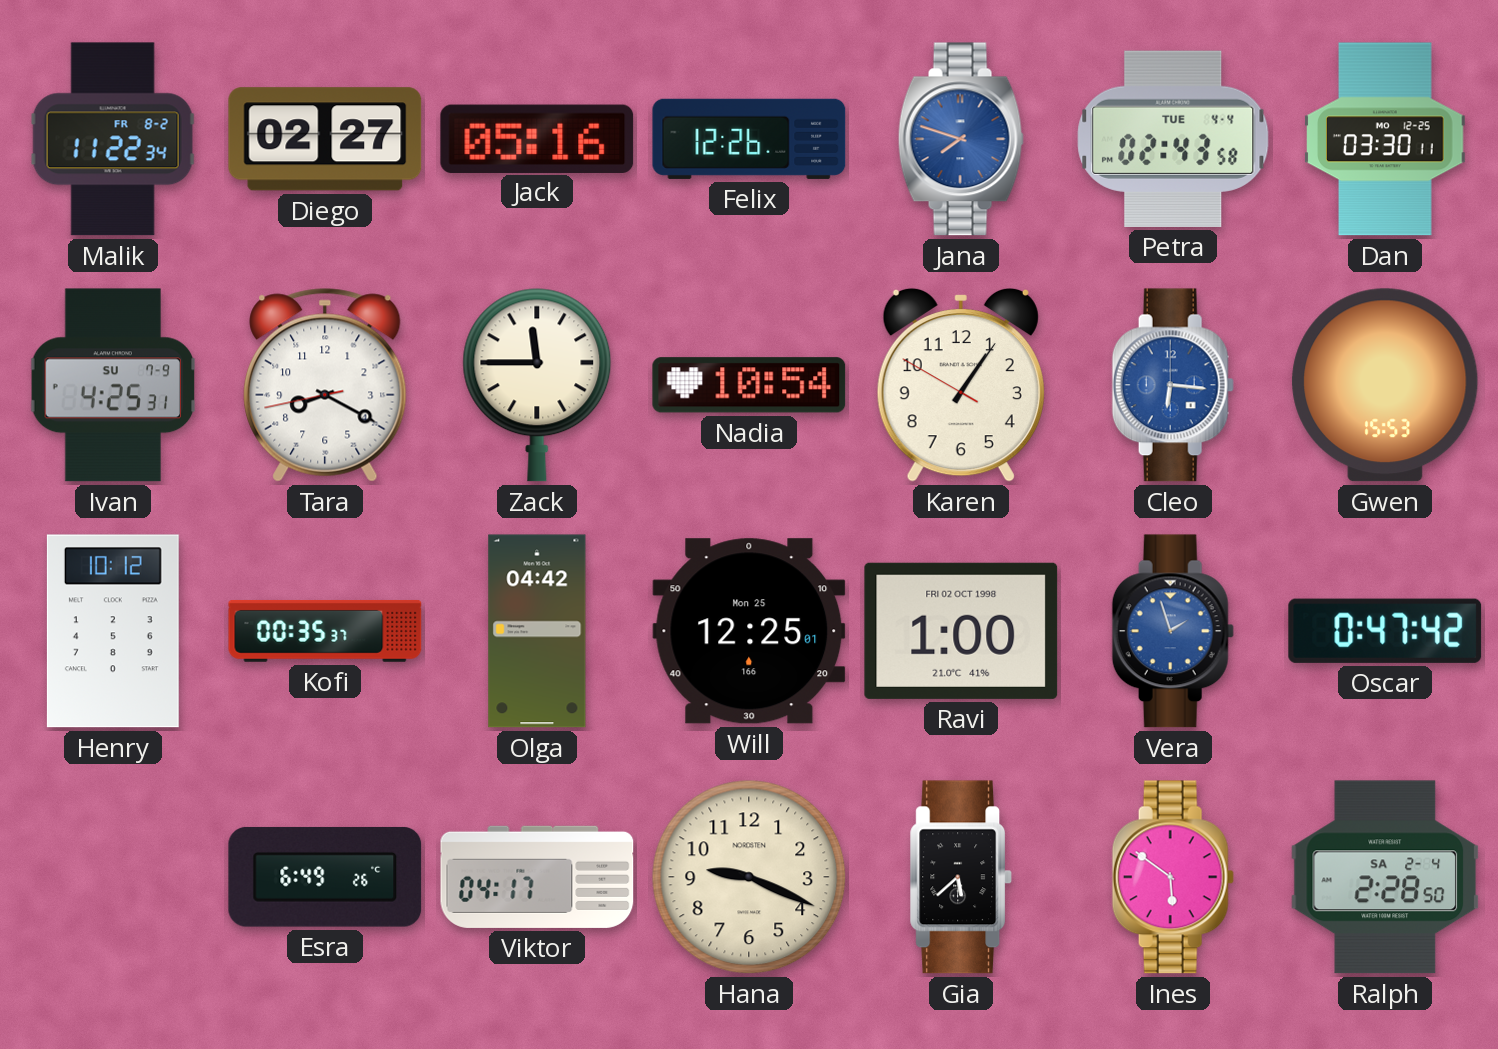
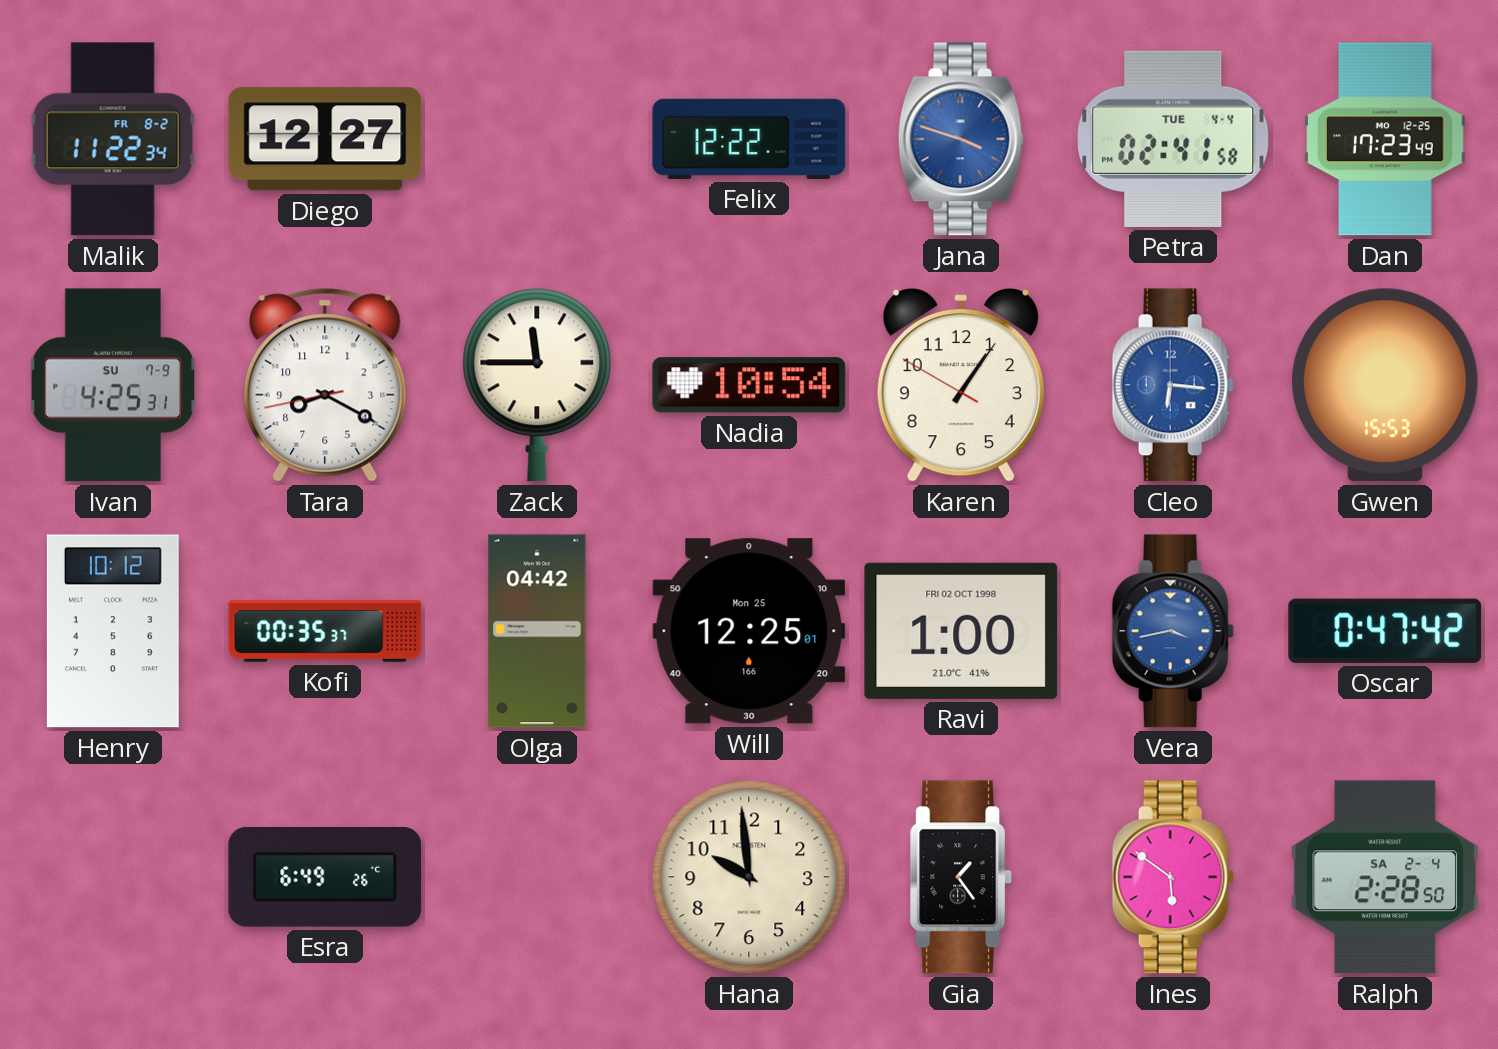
Diego: 02:27 -> 12:27
Jack: 05:16 -> none
Felix: 12:26 -> 12:22
Jana: 7:48 -> 3:48
Petra: 02:43 -> 02:41
Dan: 03:30 -> 17:23
Vera: 1:57 -> 3:43
Viktor: 04:17 -> none
Hana: 9:19 -> 9:59
Gia: 5:38 -> 1:24
